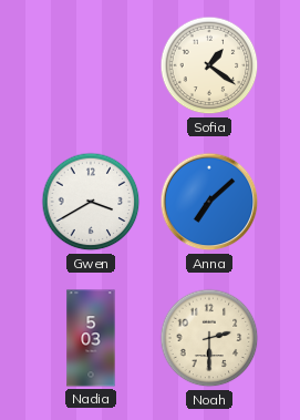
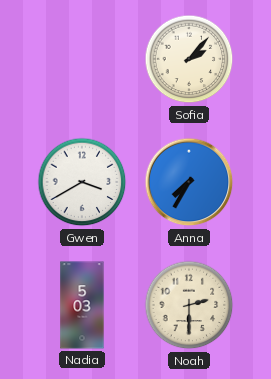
Sofia: 1:21 -> 2:07
Anna: 7:08 -> 7:35
